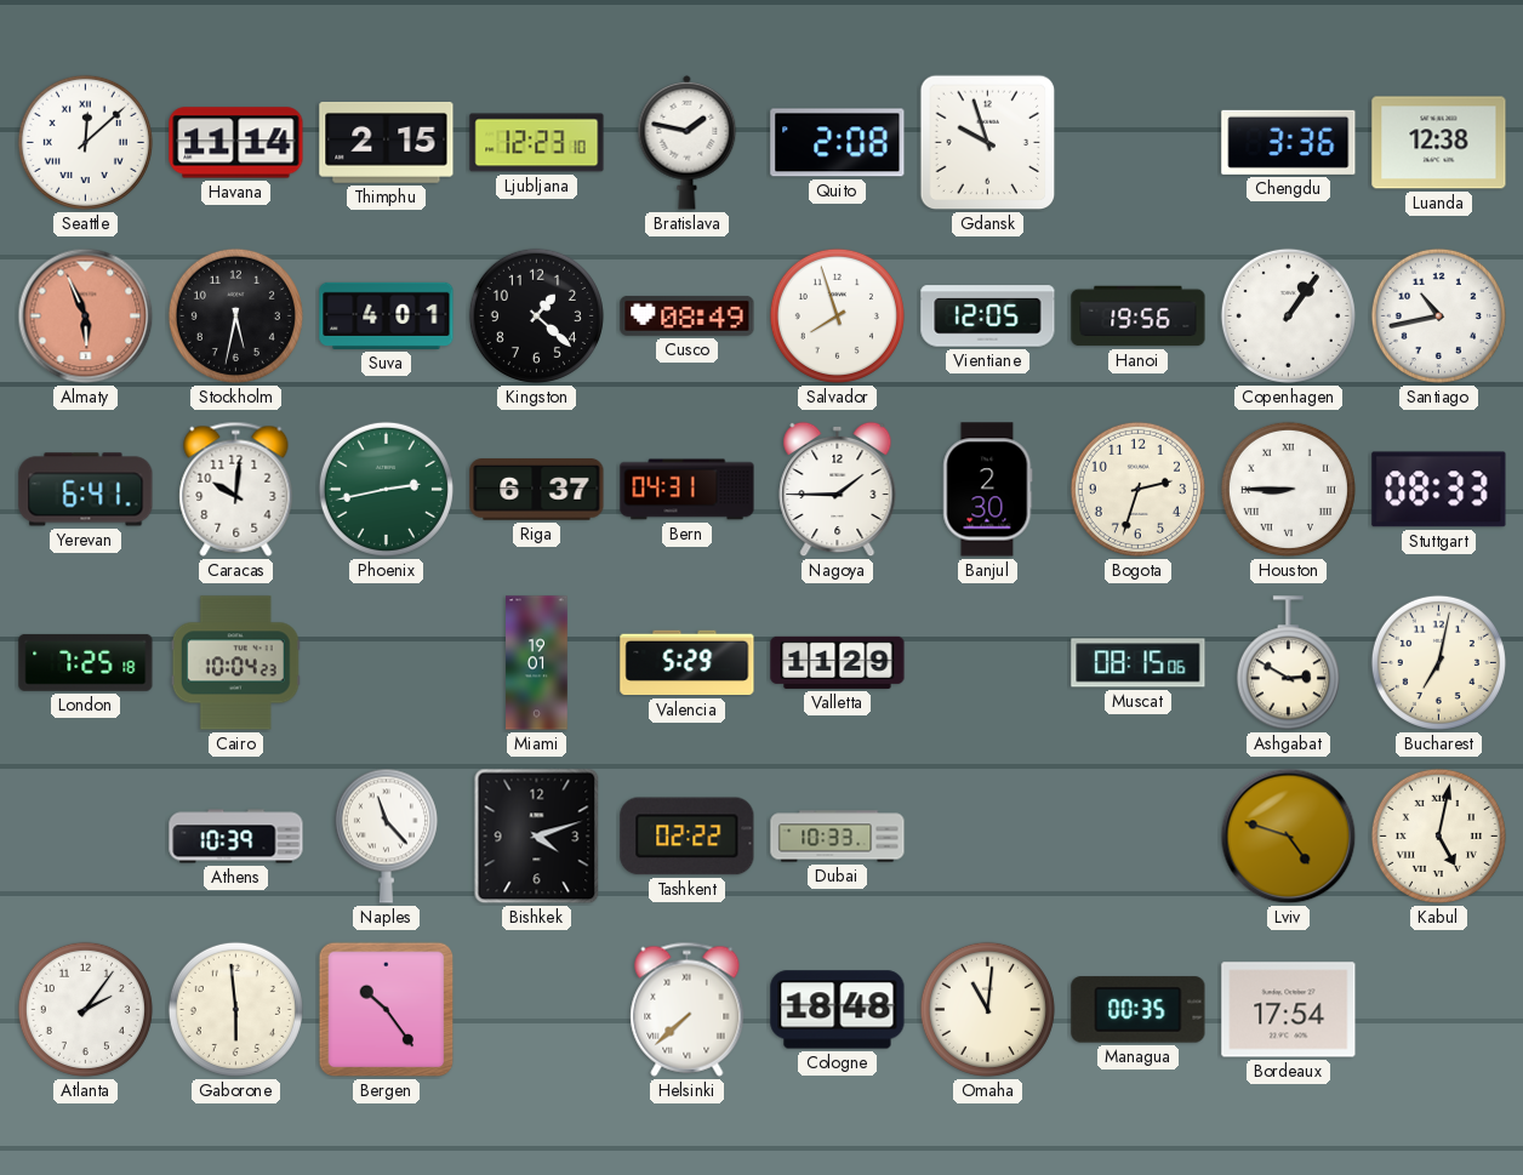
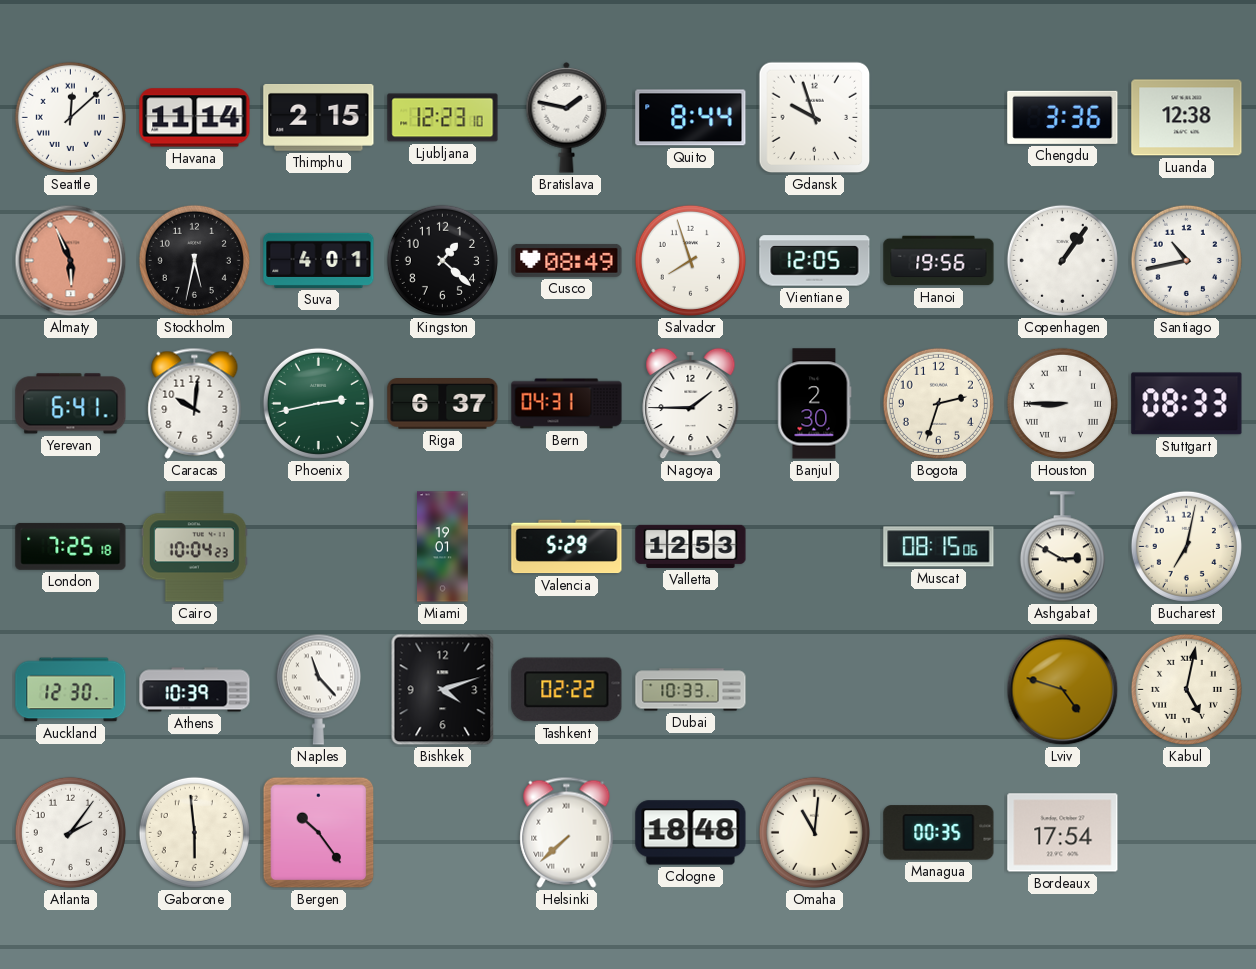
Quito: 2:08 -> 8:44
Valletta: 11:29 -> 12:53
Auckland: none -> 12:30
